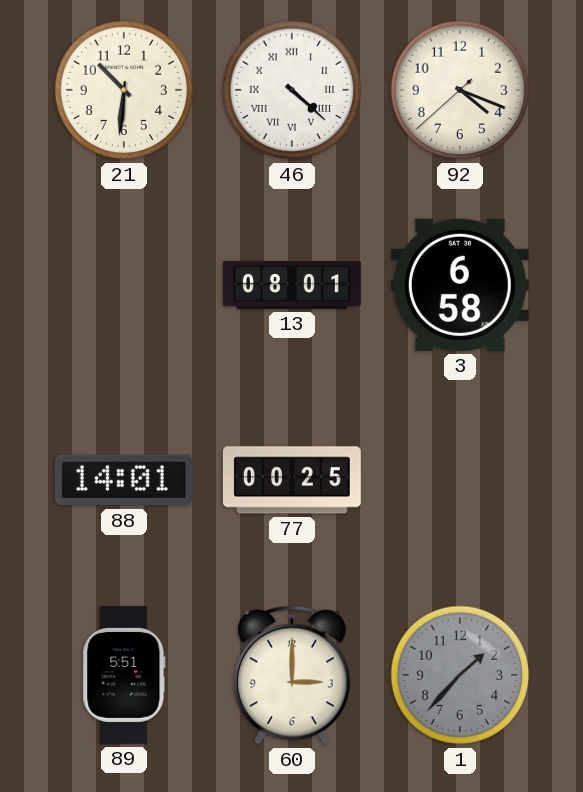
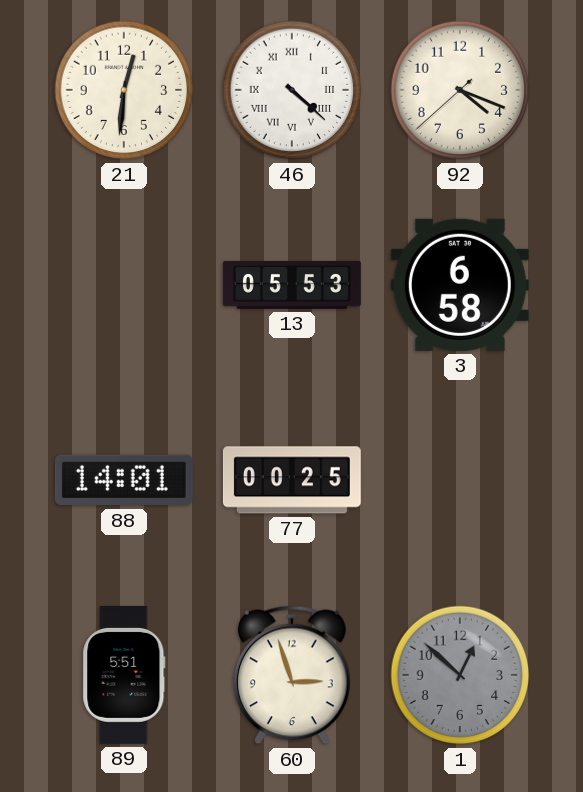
21: 10:31 -> 12:31
13: 08:01 -> 05:53
60: 3:00 -> 2:57
1: 1:37 -> 12:52
